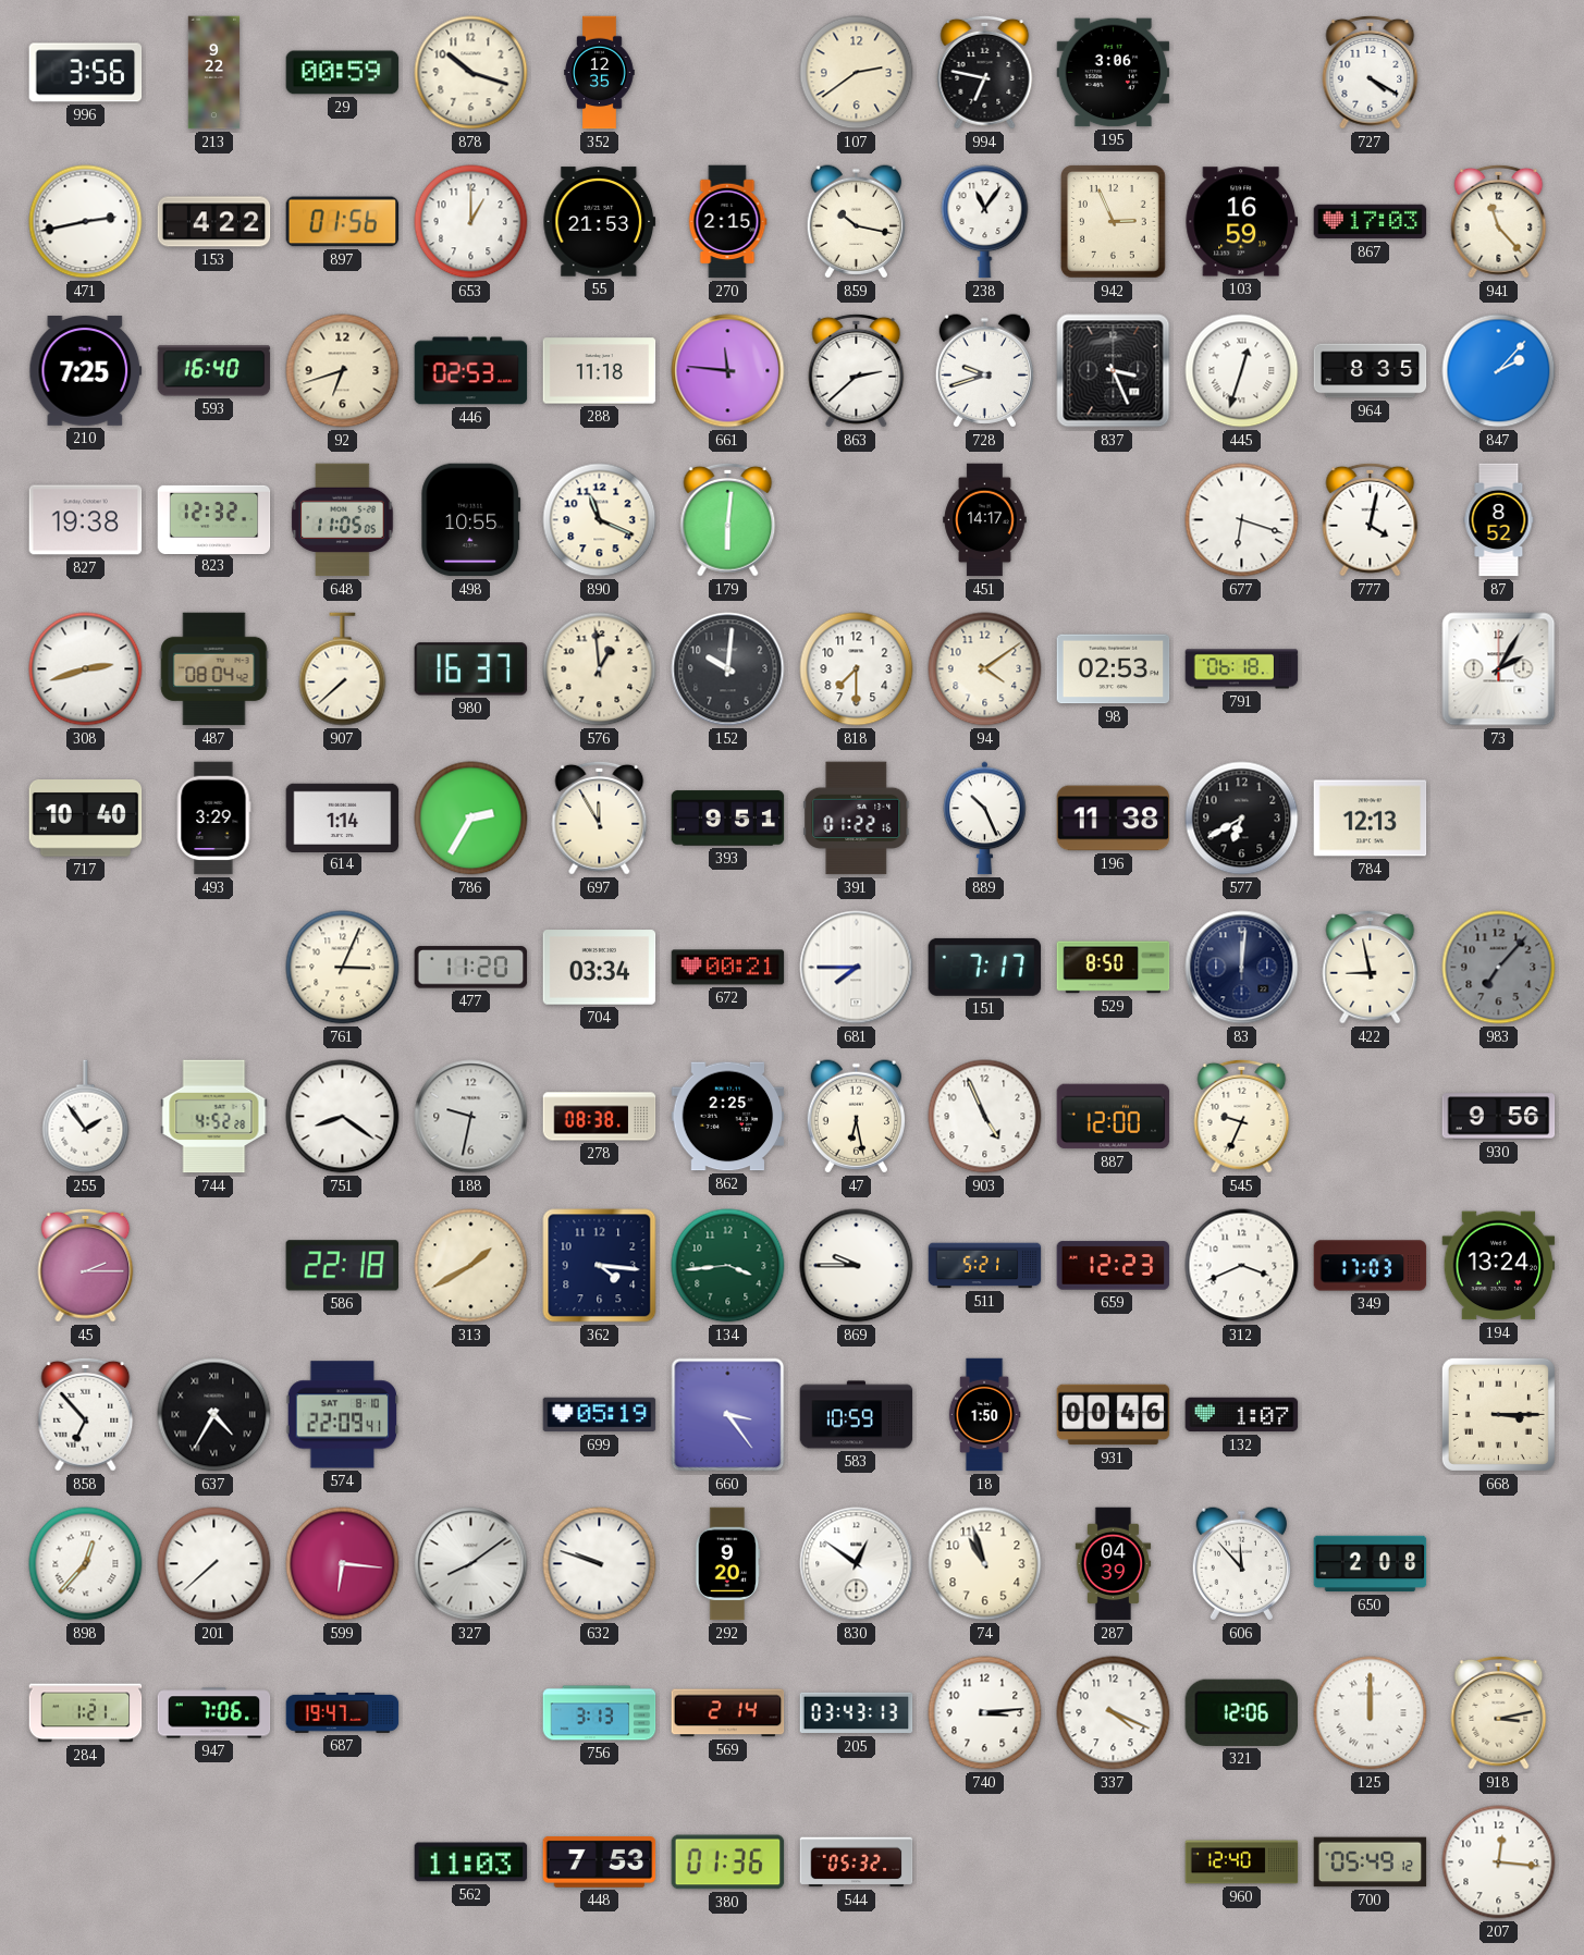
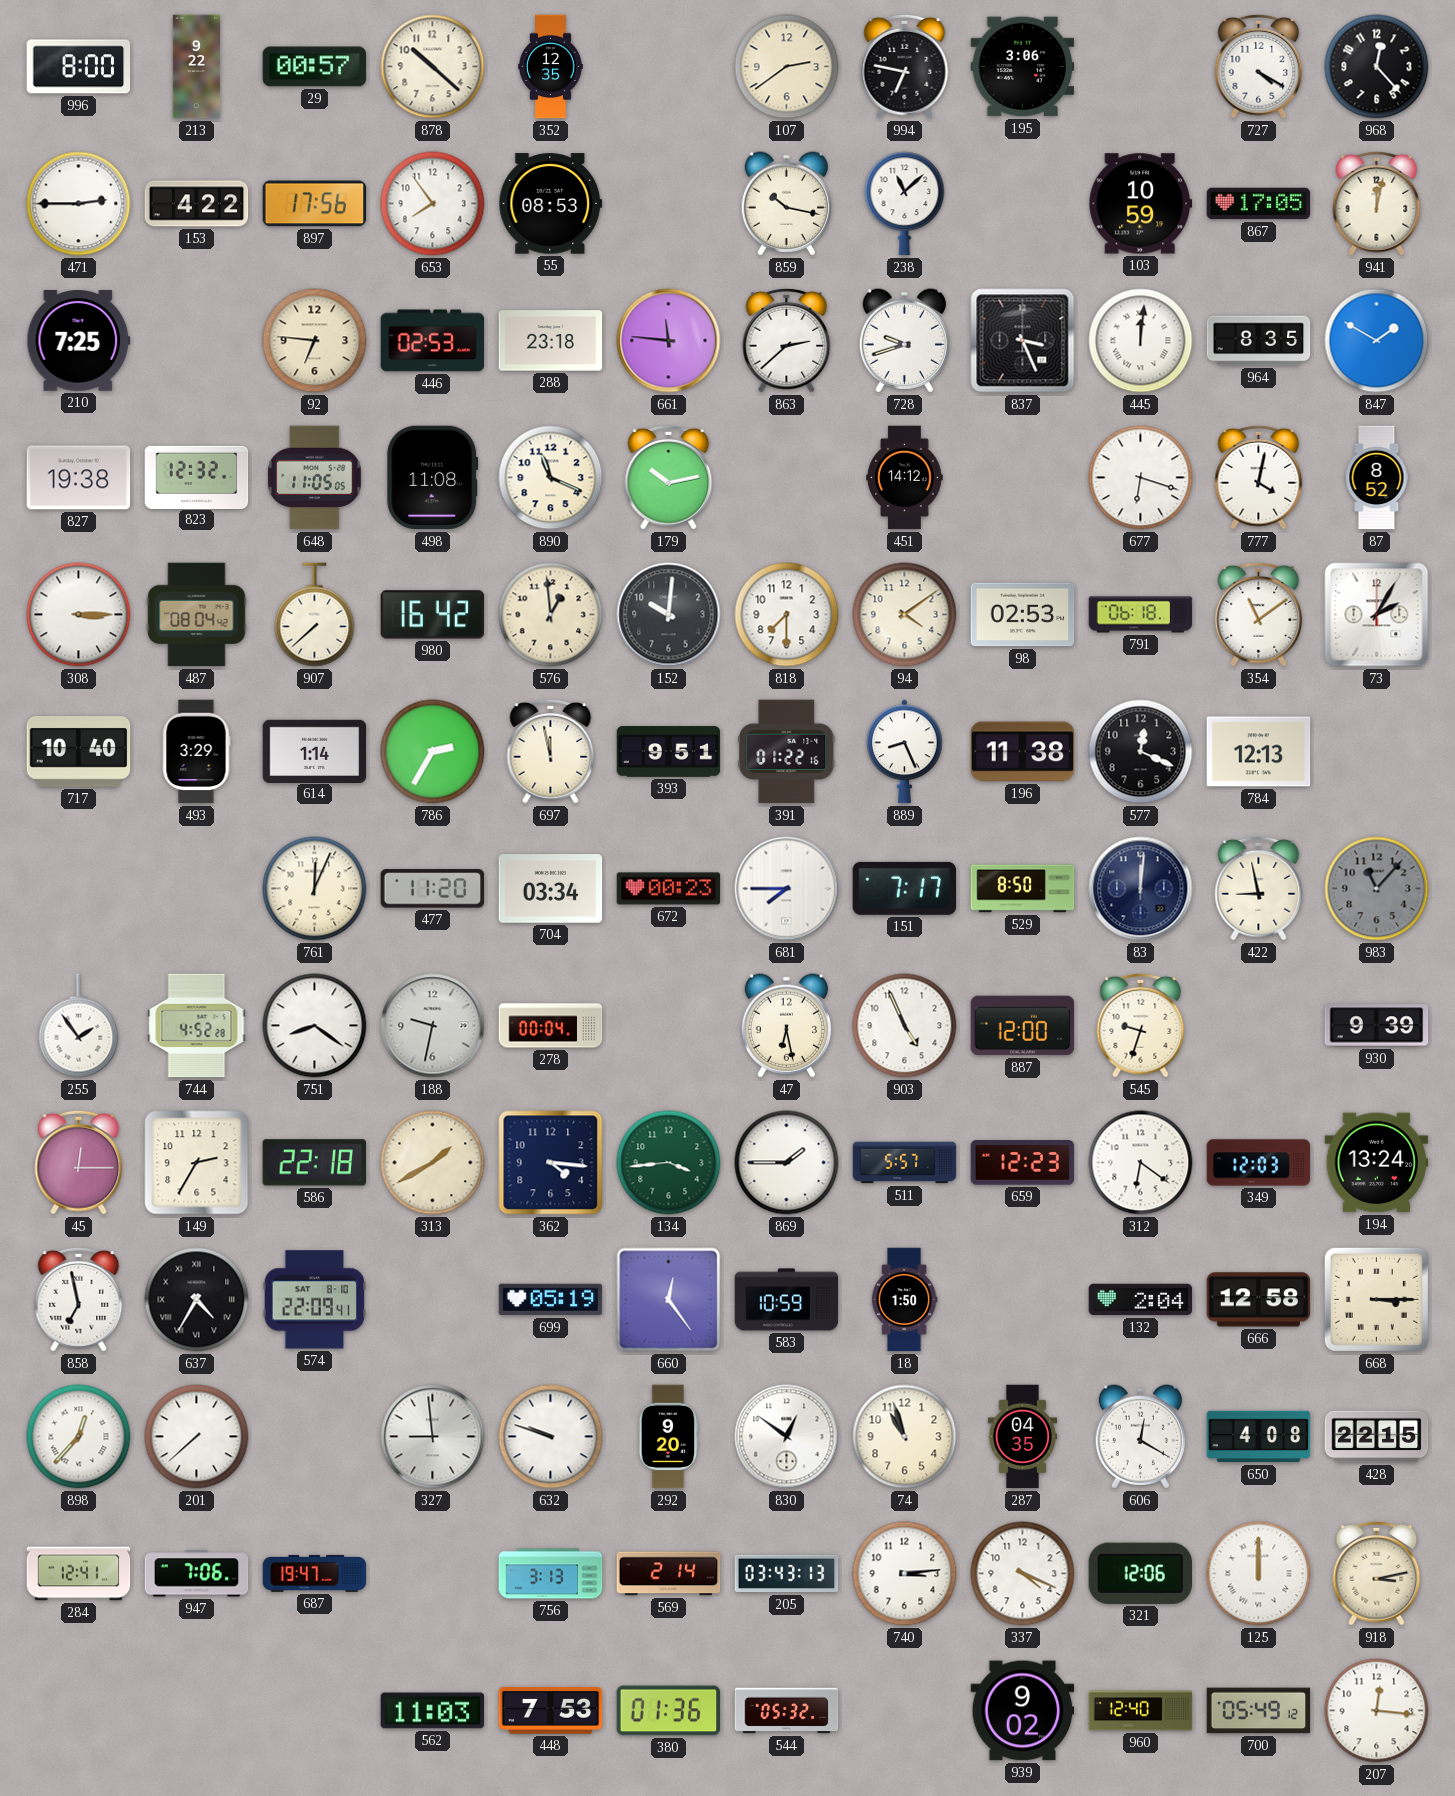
996: 3:56 -> 8:00
29: 00:59 -> 00:57
878: 10:18 -> 10:22
968: none -> 12:23
471: 2:43 -> 2:45
897: 01:56 -> 17:56
653: 1:00 -> 7:54
55: 21:53 -> 08:53
270: 2:15 -> none
238: 11:06 -> 11:08
942: 2:56 -> none
103: 16:59 -> 10:59
867: 17:03 -> 17:05
941: 11:23 -> 12:02
593: 16:40 -> none
92: 6:42 -> 6:46
288: 11:18 -> 23:18
445: 12:33 -> 12:01
847: 2:07 -> 1:50
498: 10:55 -> 11:08
179: 6:01 -> 10:13
451: 14:17 -> 14:12
308: 2:42 -> 3:15
980: 16:37 -> 16:42
354: none -> 11:09
697: 11:55 -> 11:58
889: 10:26 -> 8:26
577: 6:40 -> 12:19
761: 3:04 -> 12:04
672: 00:21 -> 00:23
983: 7:07 -> 11:07
278: 08:38 -> 00:04
862: 2:25 -> none
545: 9:34 -> 9:33
930: 9:56 -> 9:39
45: 2:15 -> 12:15
149: none -> 2:35
869: 9:45 -> 1:45
511: 5:21 -> 5:57
312: 3:41 -> 6:21
349: 17:03 -> 12:03
858: 6:53 -> 6:58
660: 3:24 -> 12:24
931: 00:46 -> none
132: 1:07 -> 2:04
666: none -> 12:58
599: 6:16 -> none
327: 8:09 -> 8:59
287: 04:39 -> 04:35
606: 11:53 -> 12:20
650: 2:08 -> 4:08
428: none -> 22:15
284: 1:21 -> 12:41
939: none -> 9:02
